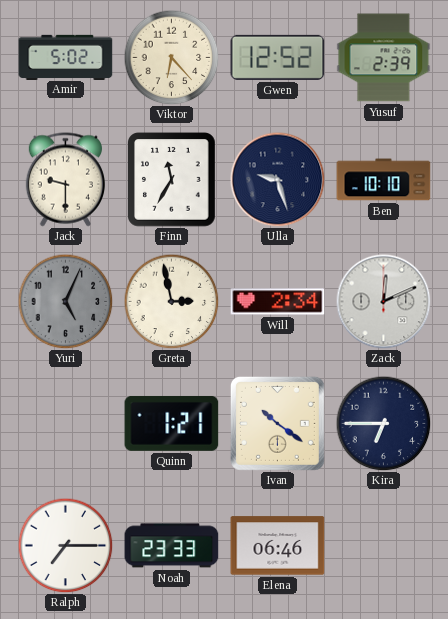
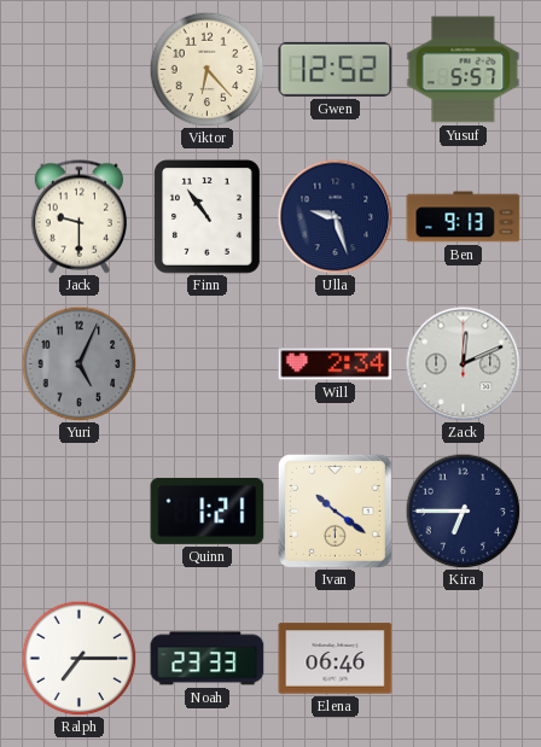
Amir: 5:02 -> none
Yusuf: 2:39 -> 5:57
Finn: 11:35 -> 10:54
Ben: 10:10 -> 9:13
Greta: 2:58 -> none
